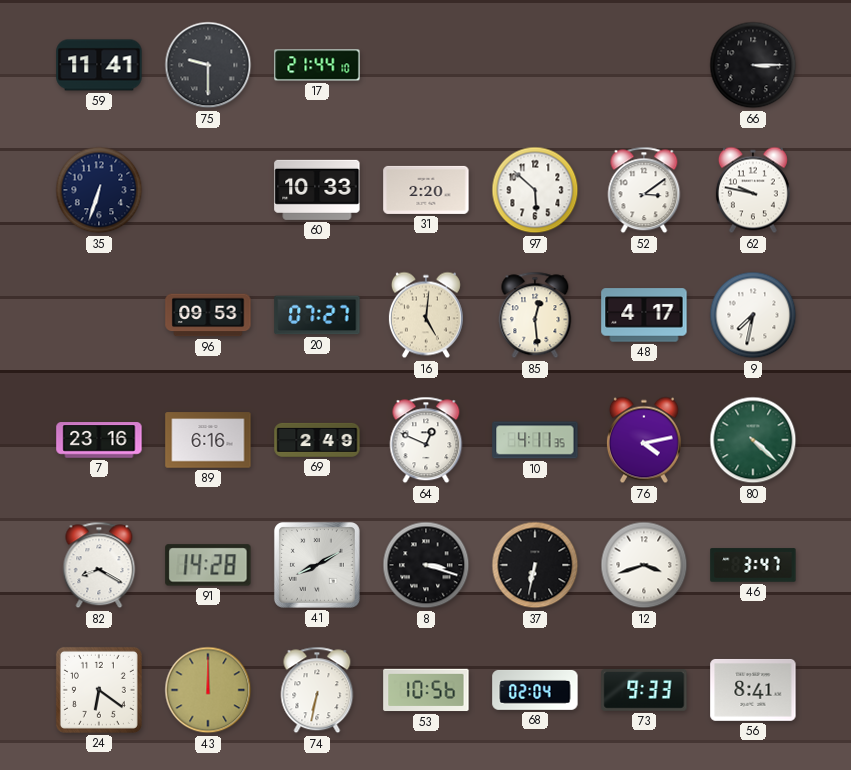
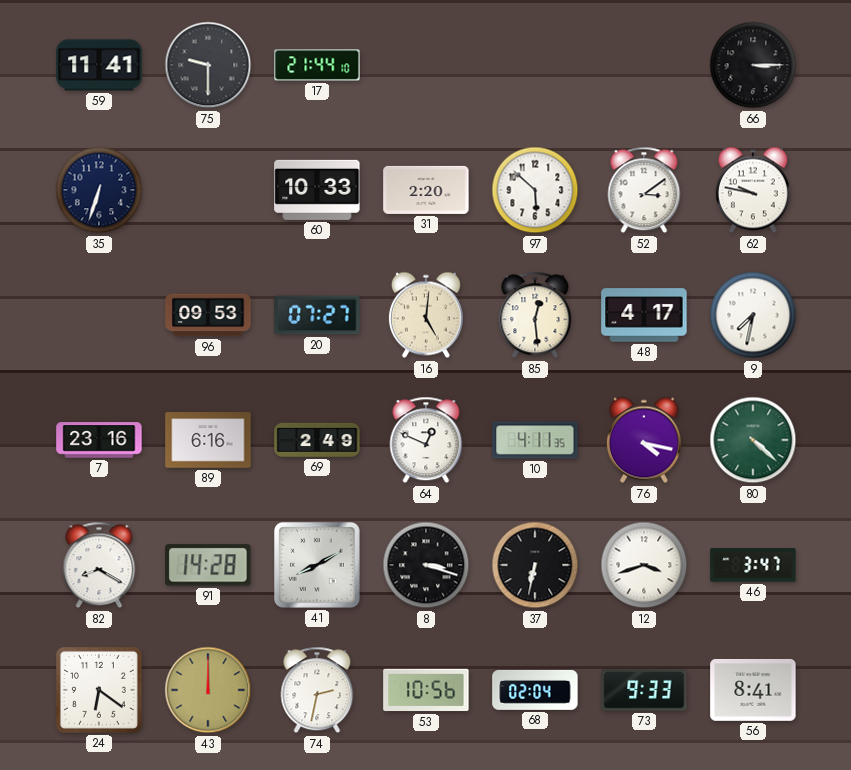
76: 4:13 -> 4:17
74: 6:32 -> 2:32
